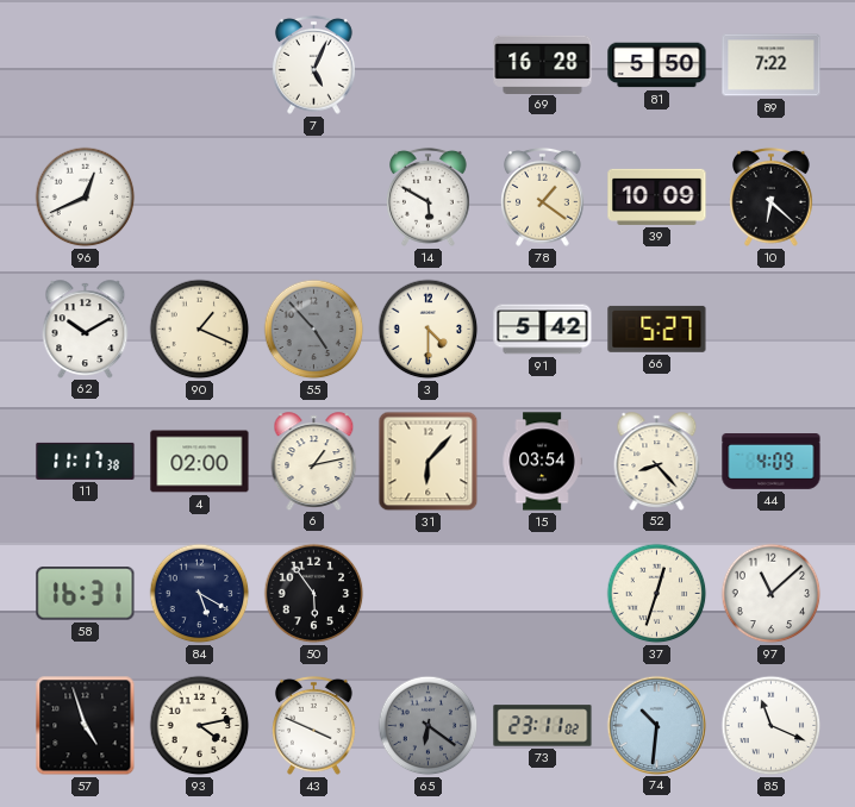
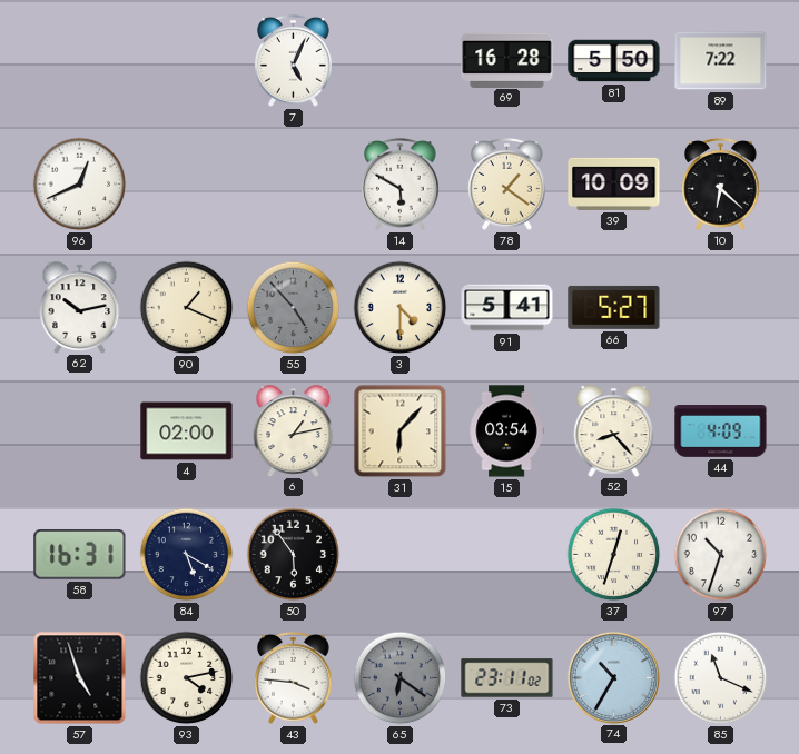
62: 10:10 -> 10:13
91: 5:42 -> 5:41
11: 11:17 -> none
97: 11:08 -> 10:33
43: 3:49 -> 3:46
74: 10:31 -> 10:35
